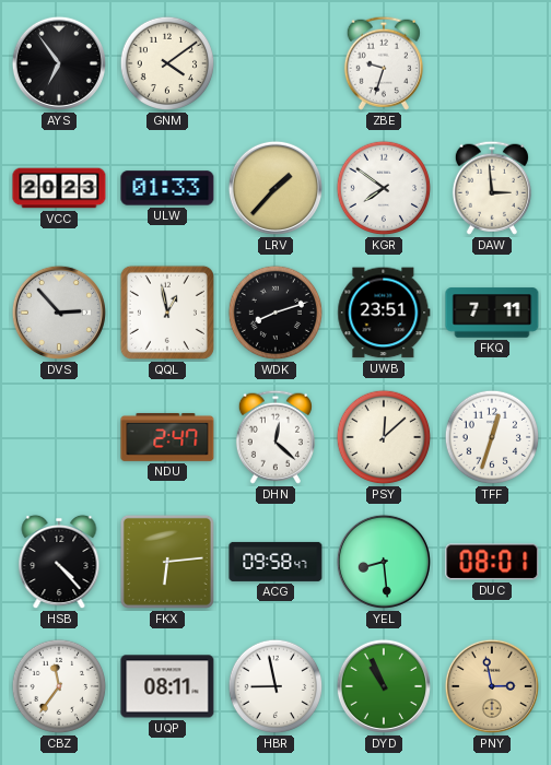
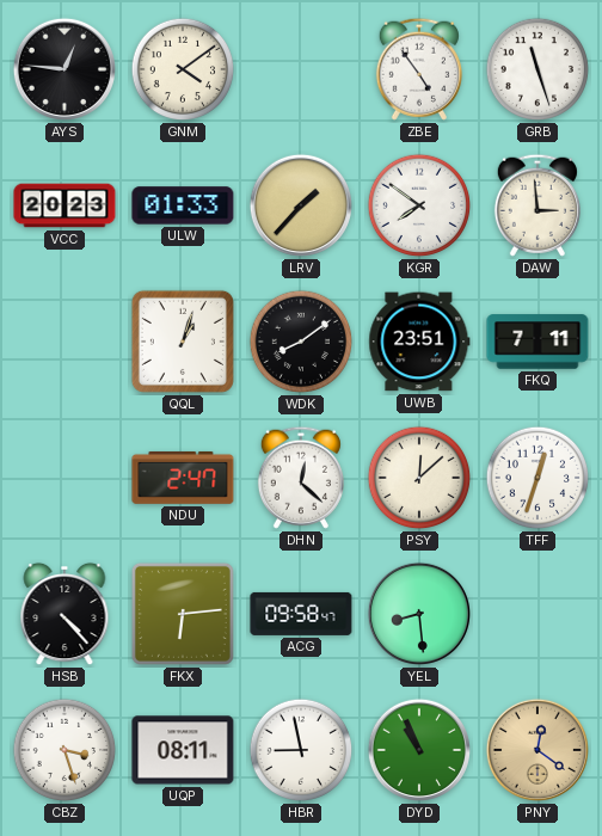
AYS: 6:54 -> 12:46
ZBE: 9:33 -> 4:54
GRB: none -> 11:27
DVS: 2:53 -> none
QQL: 12:58 -> 1:03
WDK: 8:12 -> 8:09
DUC: 08:01 -> none
CBZ: 11:36 -> 3:27
PNY: 2:58 -> 12:21
